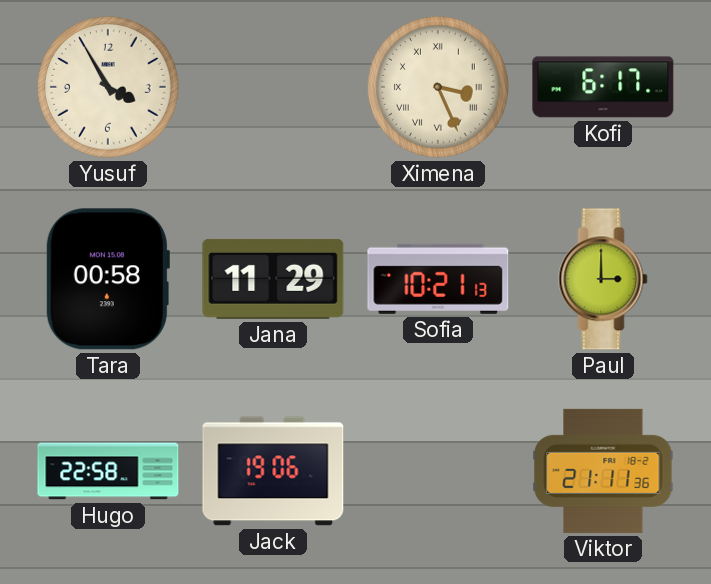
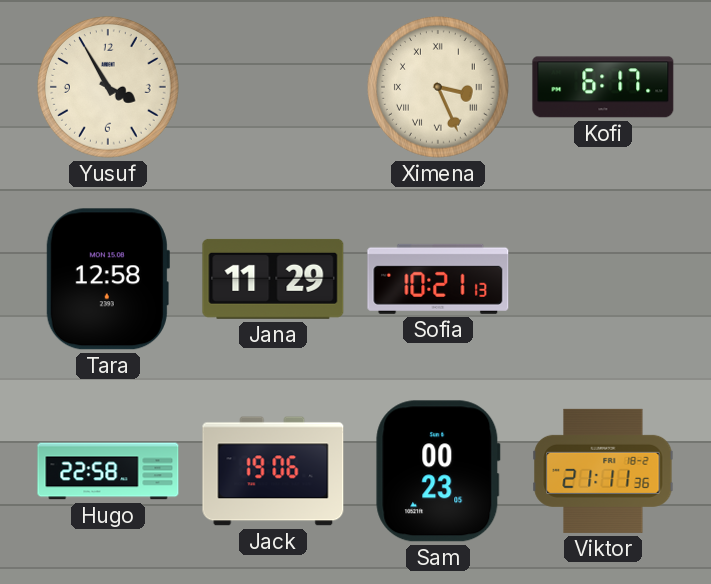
Tara: 00:58 -> 12:58
Paul: 3:00 -> none
Sam: none -> 00:23
